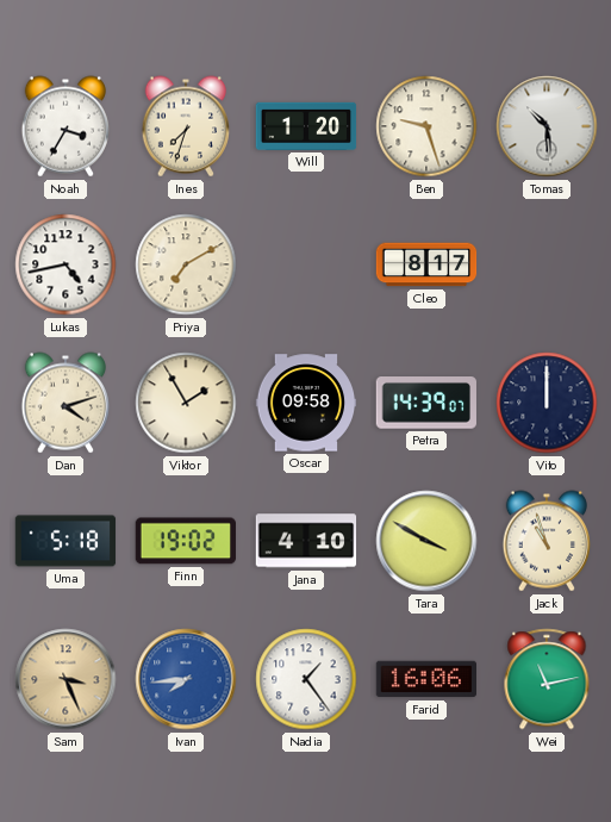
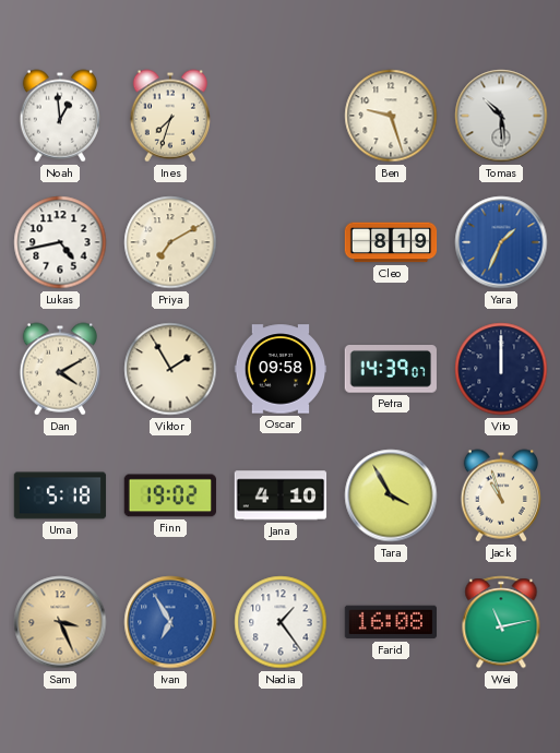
Noah: 3:35 -> 12:59
Will: 1:20 -> none
Cleo: 8:17 -> 8:19
Yara: none -> 1:34
Dan: 4:12 -> 4:10
Tara: 3:50 -> 3:55
Ivan: 7:44 -> 6:55
Farid: 16:06 -> 16:08
